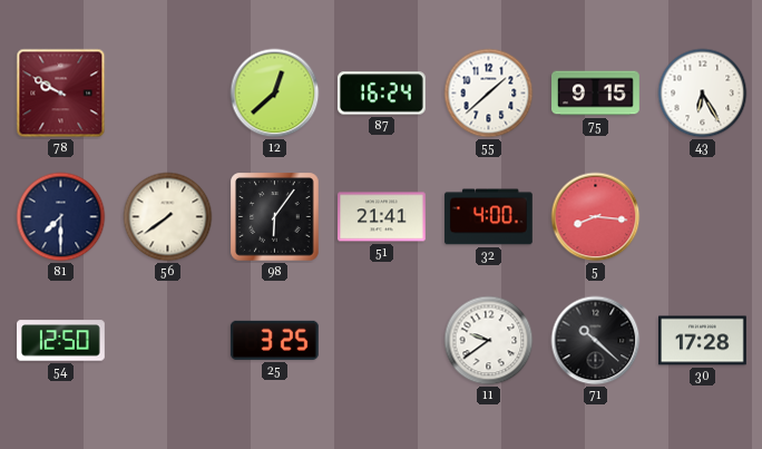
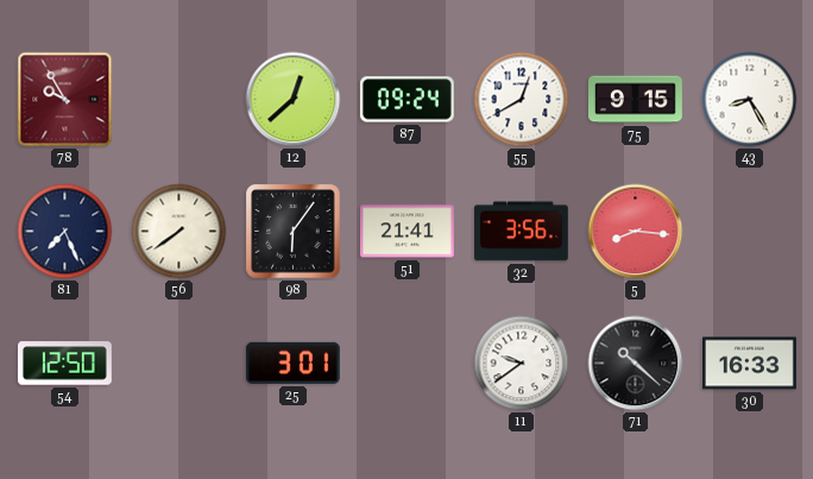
78: 9:50 -> 9:55
87: 16:24 -> 09:24
55: 1:38 -> 12:40
43: 6:25 -> 8:25
81: 7:30 -> 7:26
32: 4:00 -> 3:56
25: 3:25 -> 3:01
30: 17:28 -> 16:33
